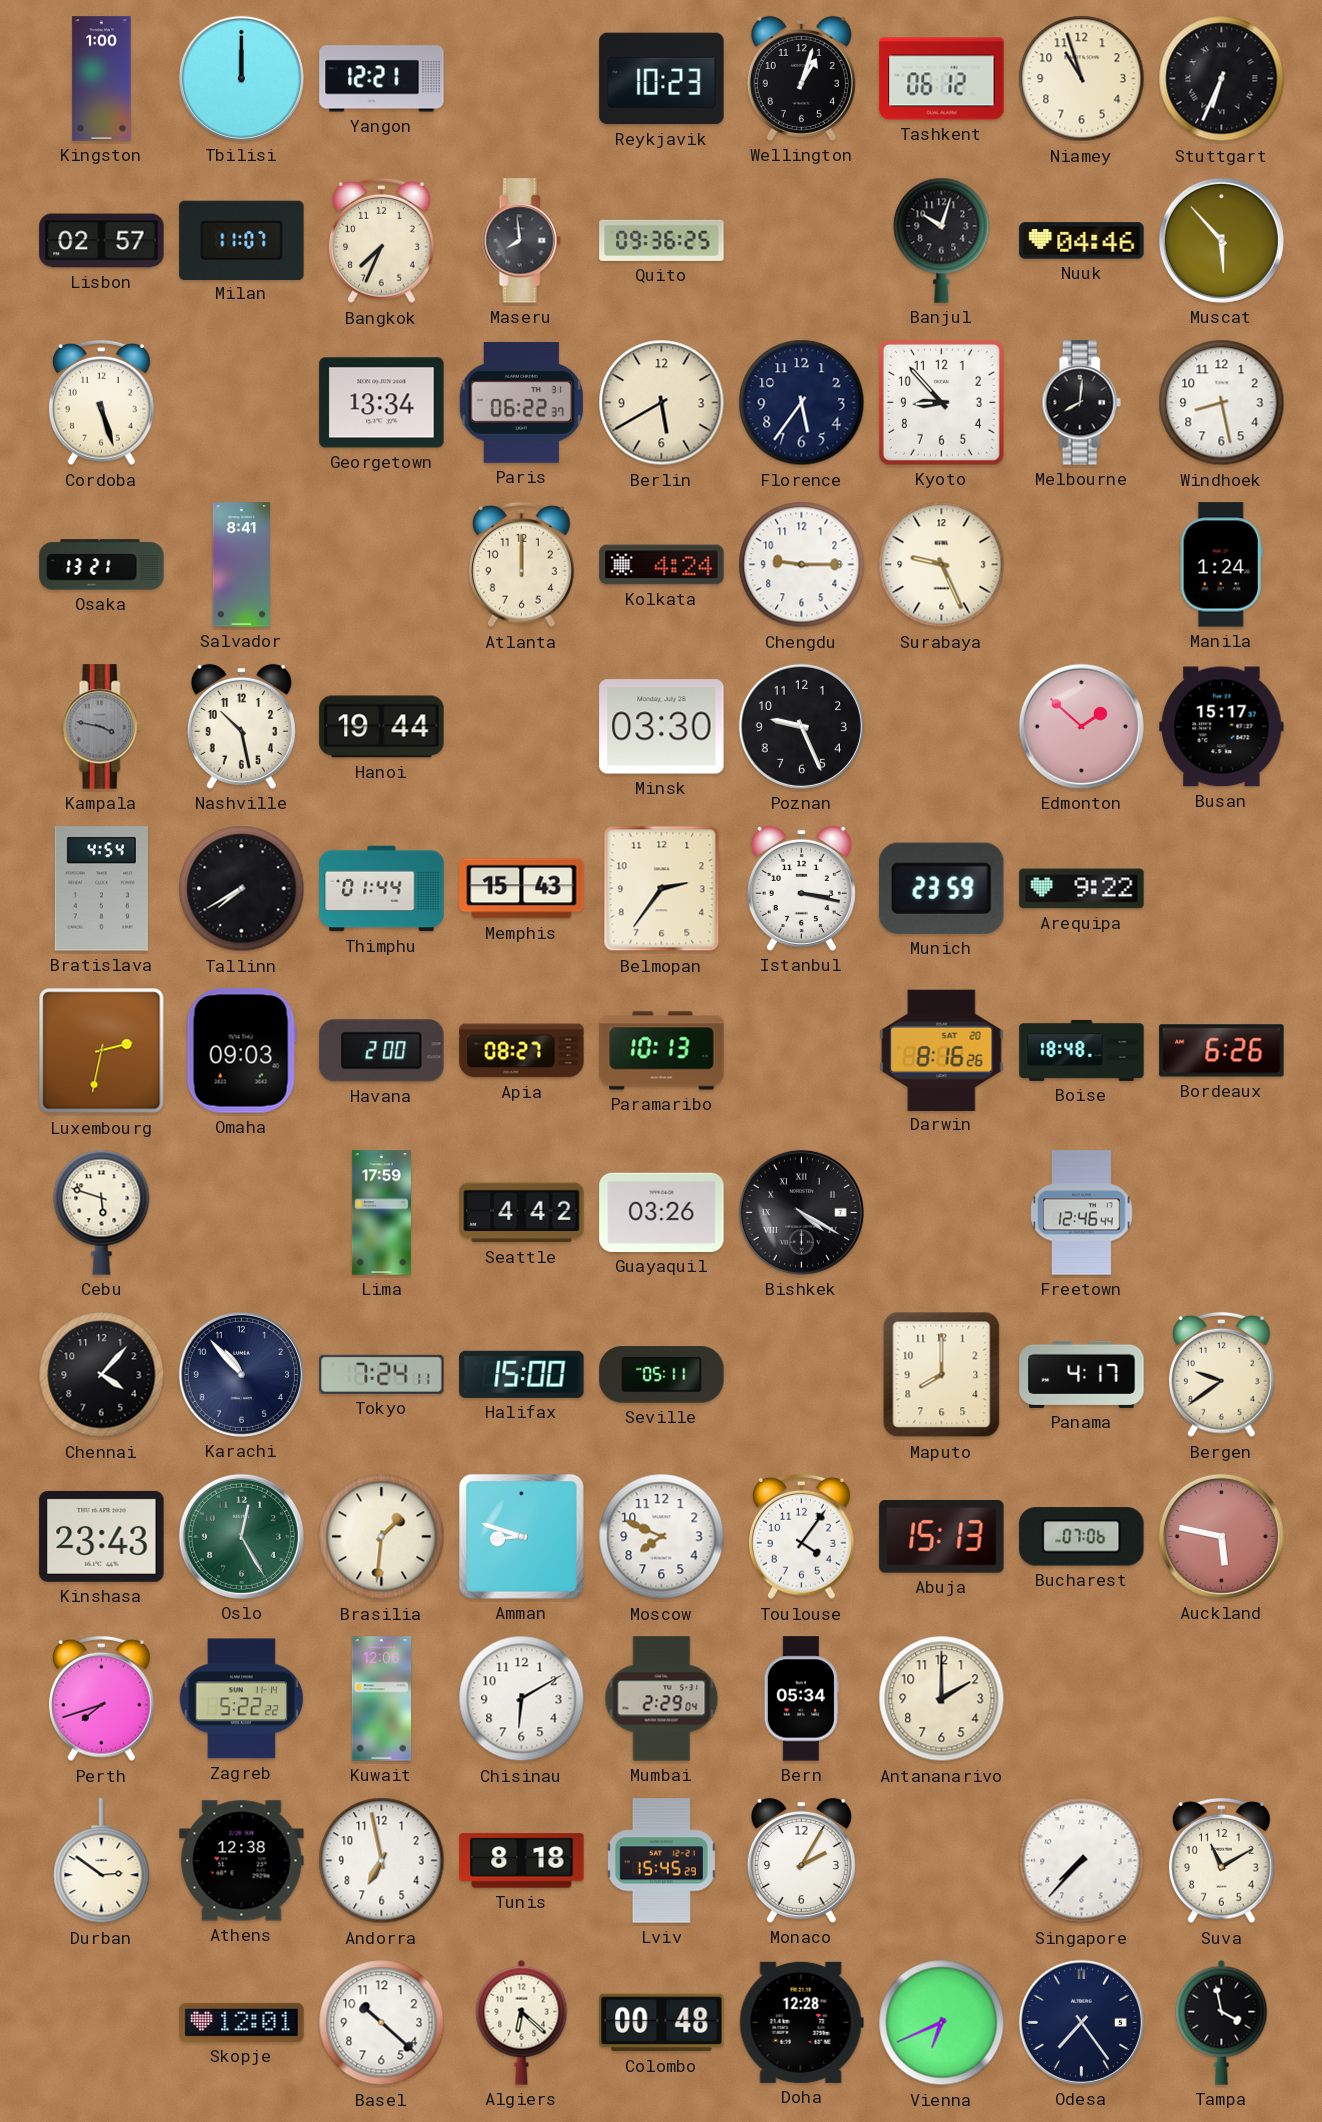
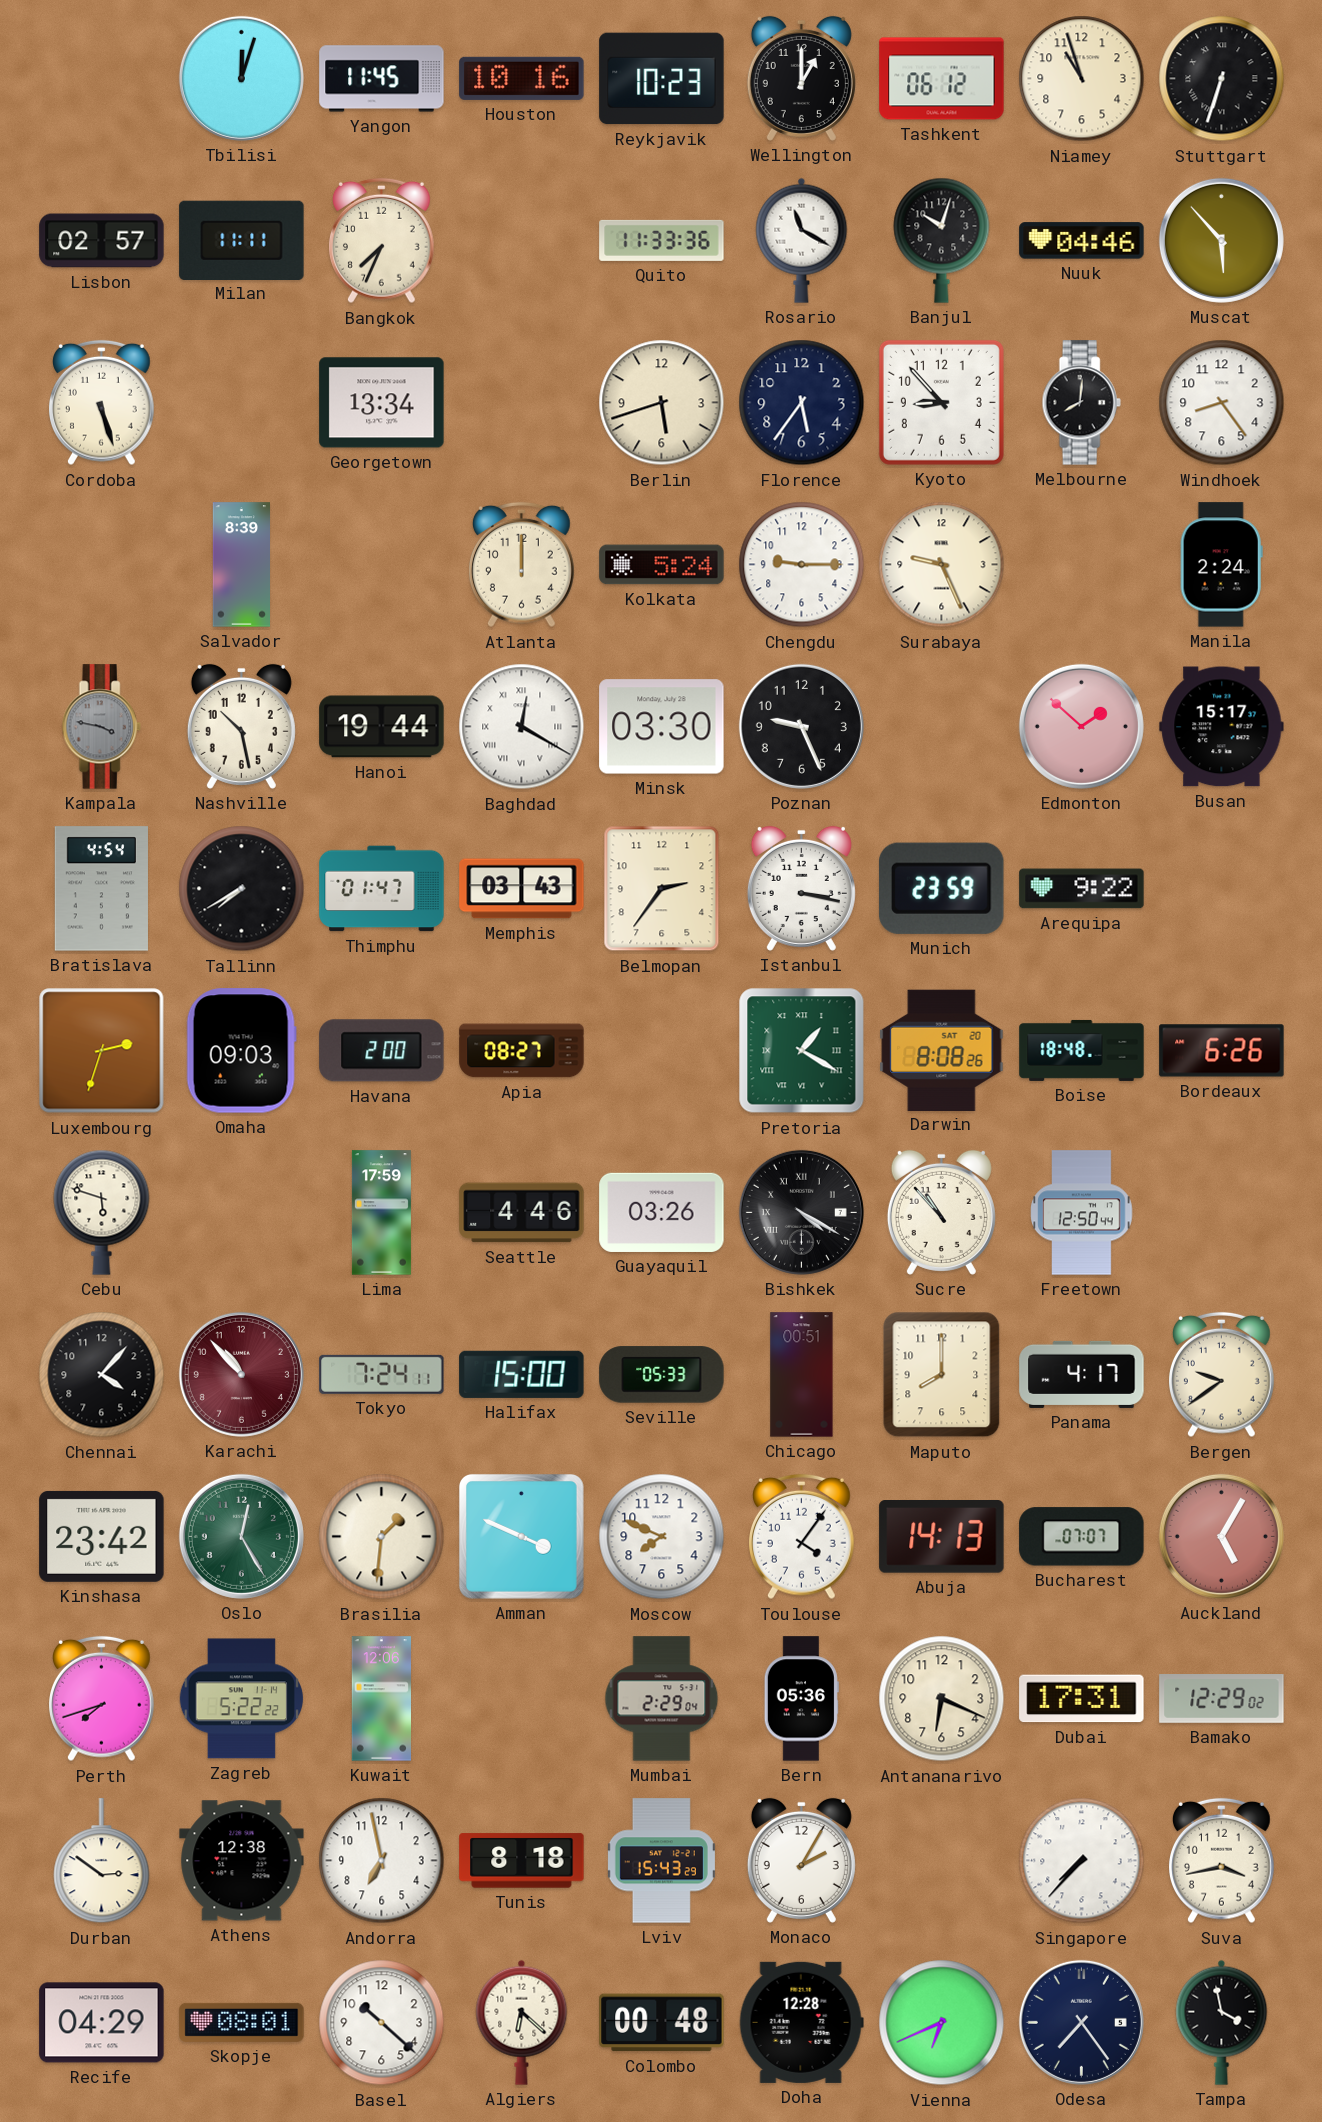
Kingston: 1:00 -> none
Tbilisi: 12:00 -> 12:03
Yangon: 12:21 -> 11:45
Houston: none -> 10:16
Wellington: 1:03 -> 1:00
Stuttgart: 6:34 -> 6:33
Milan: 11:07 -> 11:11
Maseru: 7:59 -> none
Quito: 09:36 -> 11:33
Rosario: none -> 11:20
Paris: 06:22 -> none
Berlin: 5:40 -> 5:42
Windhoek: 8:28 -> 8:24
Osaka: 13:21 -> none
Salvador: 8:41 -> 8:39
Kolkata: 4:24 -> 5:24
Manila: 1:24 -> 2:24
Baghdad: none -> 12:20
Thimphu: 01:44 -> 01:47
Memphis: 15:43 -> 03:43
Luxembourg: 2:32 -> 2:33
Paramaribo: 10:13 -> none
Pretoria: none -> 1:20
Darwin: 8:16 -> 8:08
Seattle: 4:42 -> 4:46
Sucre: none -> 10:53
Freetown: 12:46 -> 12:50
Karachi dial: navy -> burgundy
Seville: 05:11 -> 05:33
Chicago: none -> 00:51
Kinshasa: 23:43 -> 23:42
Amman: 8:48 -> 3:49
Abuja: 15:13 -> 14:13
Bucharest: 07:06 -> 07:07
Auckland: 5:47 -> 5:05
Chisinau: 6:10 -> none
Bern: 05:34 -> 05:36
Antananarivo: 2:00 -> 6:19
Dubai: none -> 17:31
Bamako: none -> 12:29
Lviv: 15:45 -> 15:43
Suva: 11:10 -> 3:43
Recife: none -> 04:29
Skopje: 12:01 -> 08:01
